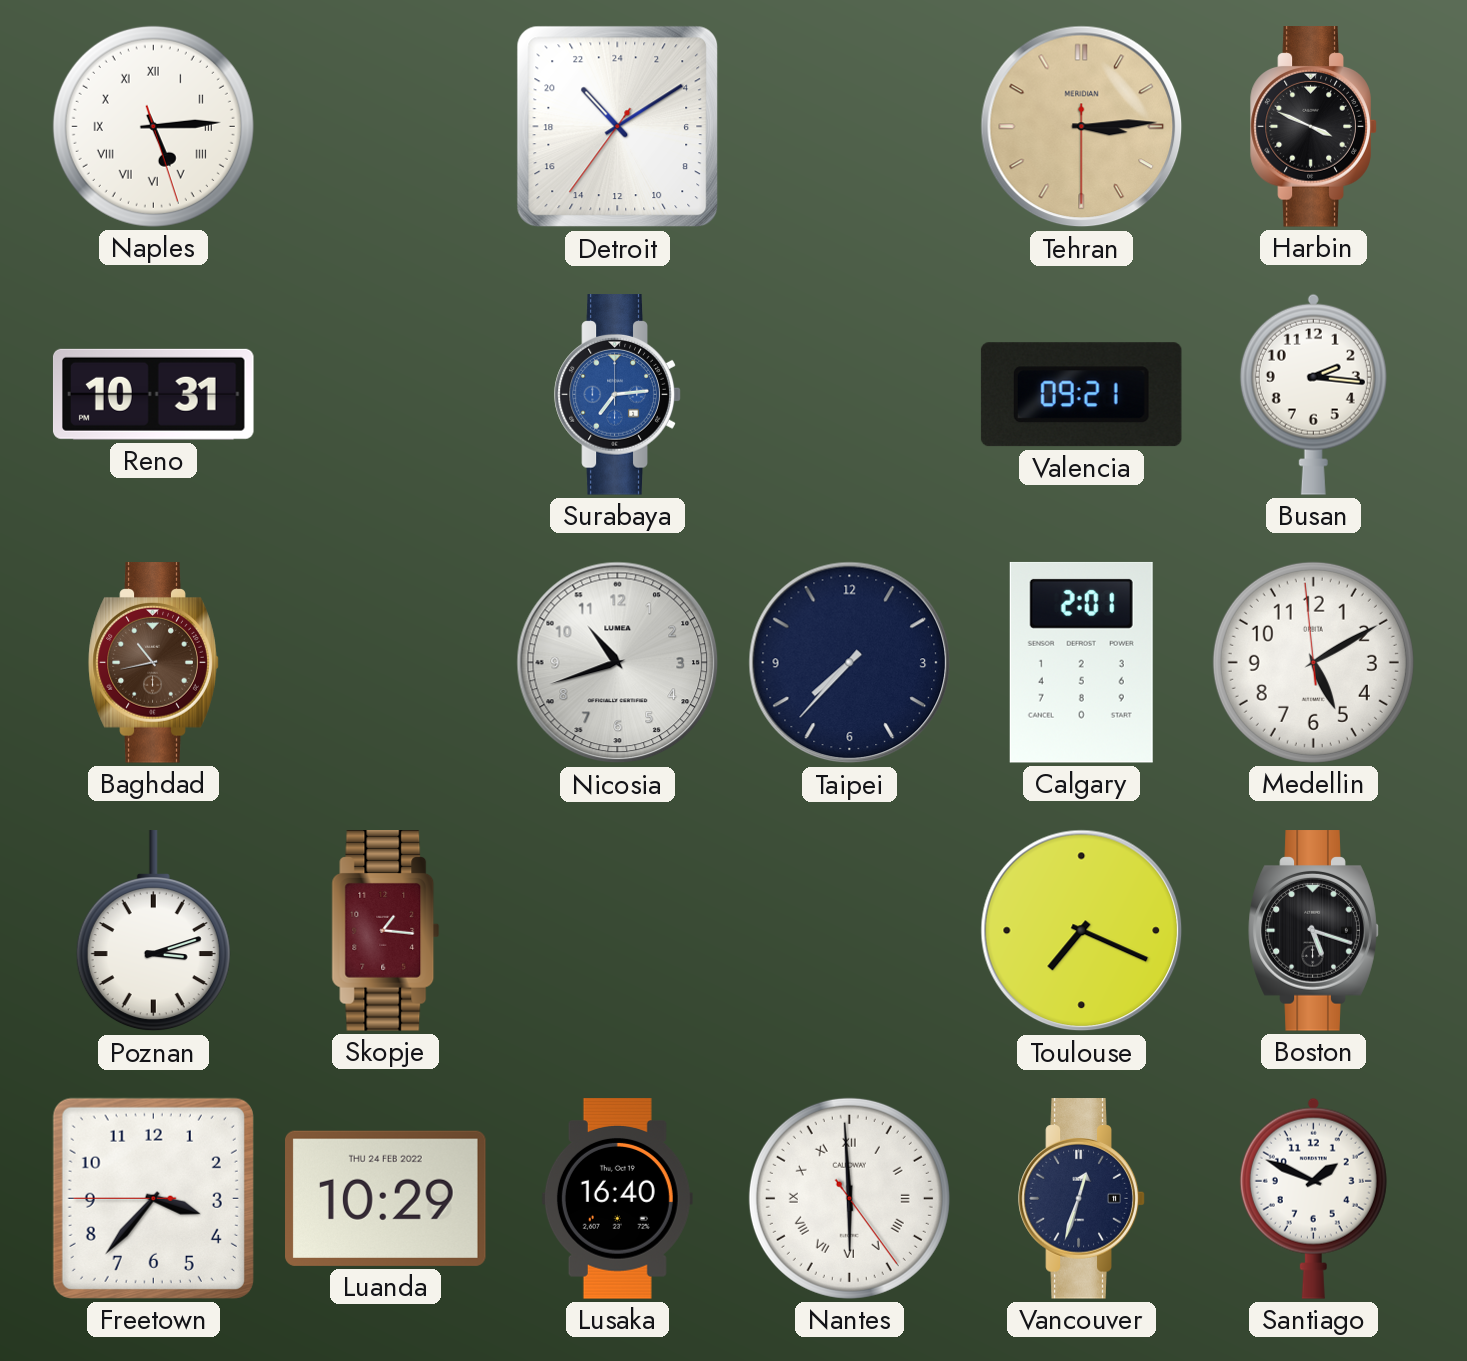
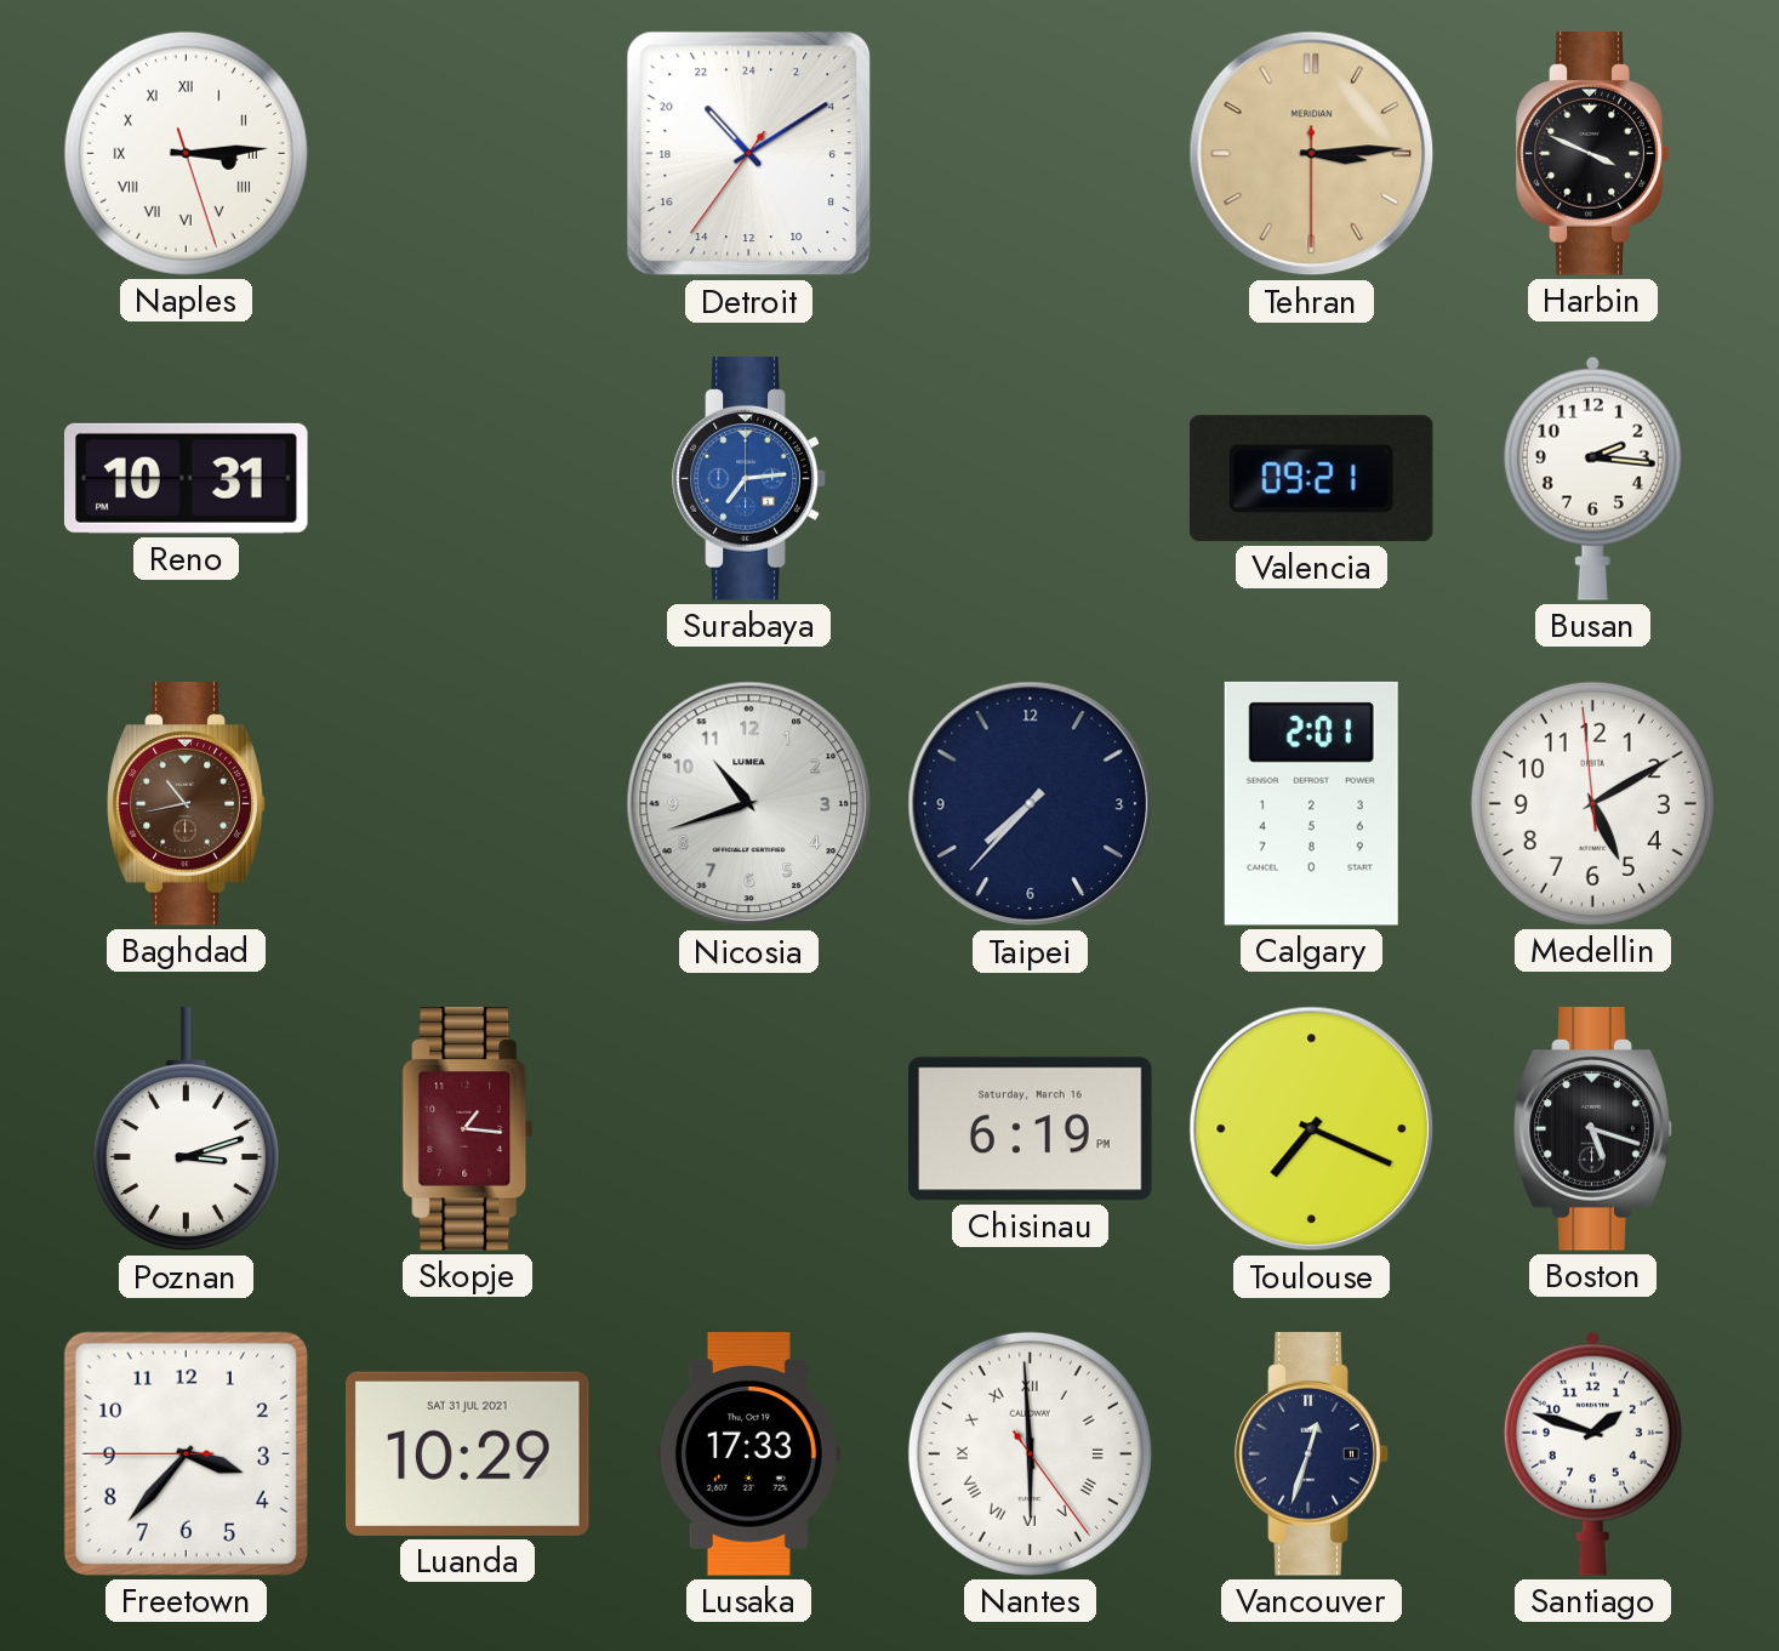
Naples: 5:14 -> 3:14
Chisinau: none -> 6:19
Luanda date: THU 24 FEB 2022 -> SAT 31 JUL 2021
Lusaka: 16:40 -> 17:33
Santiago: 1:49 -> 1:48
